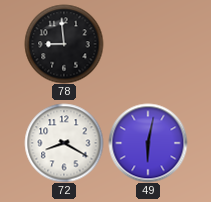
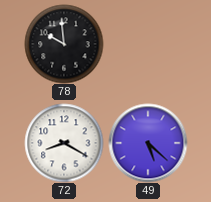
78: 8:59 -> 9:59
49: 6:02 -> 5:22
